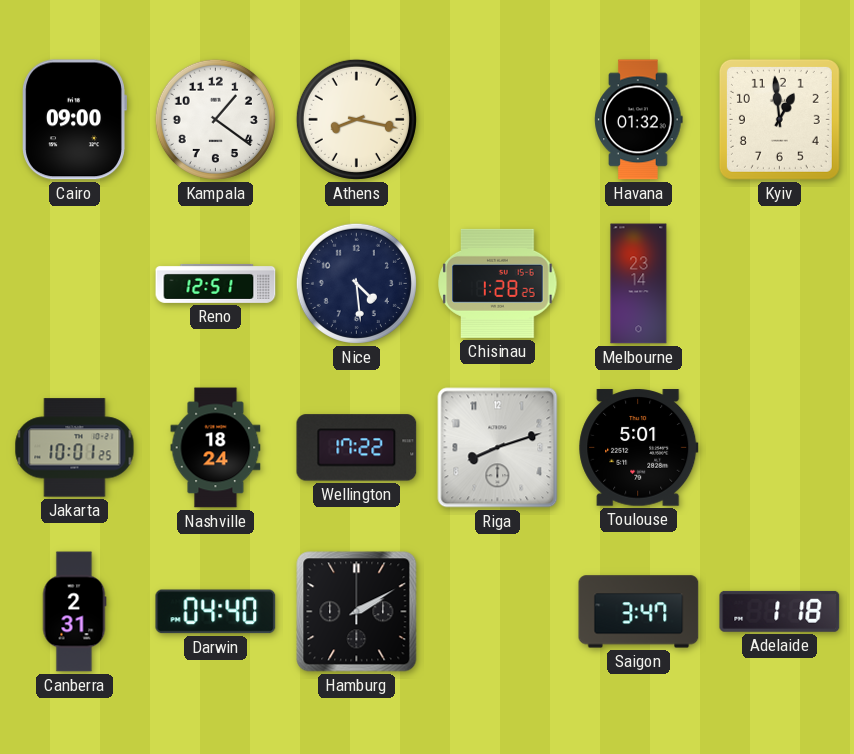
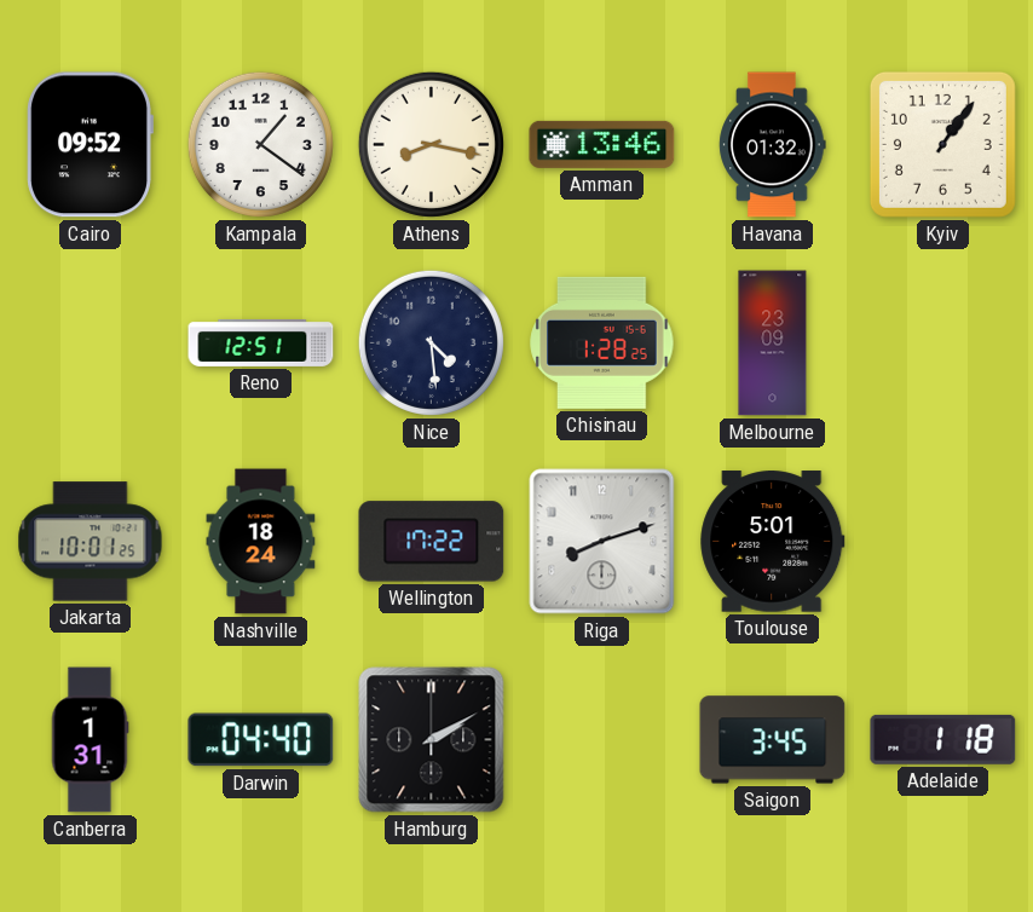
Cairo: 09:00 -> 09:52
Amman: none -> 13:46
Kyiv: 12:59 -> 1:06
Melbourne: 23:14 -> 23:09
Canberra: 2:31 -> 1:31
Saigon: 3:47 -> 3:45
